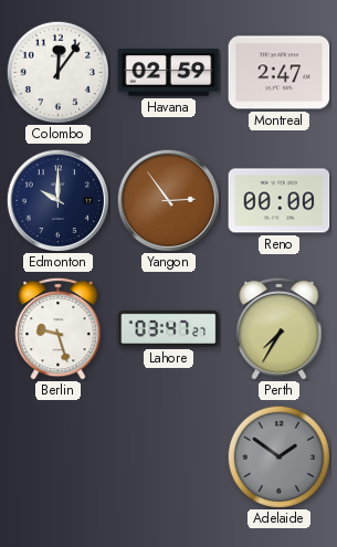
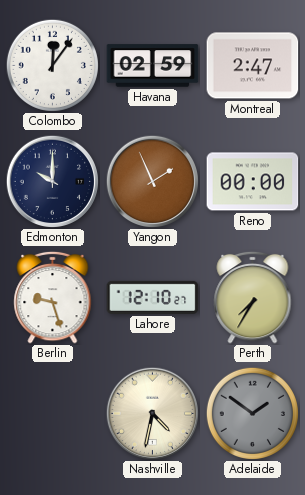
Yangon: 2:54 -> 1:56
Lahore: 03:47 -> 12:10
Nashville: none -> 4:32
